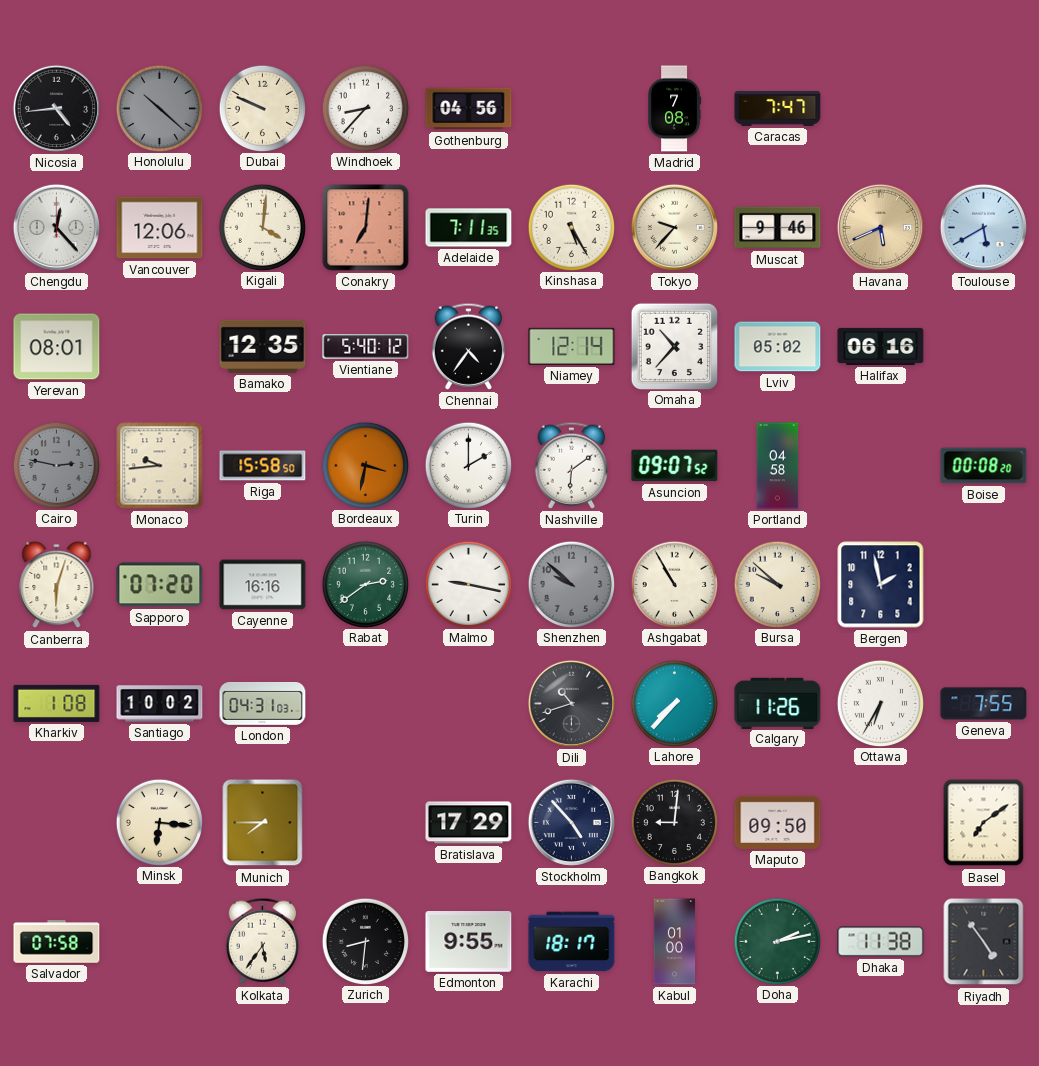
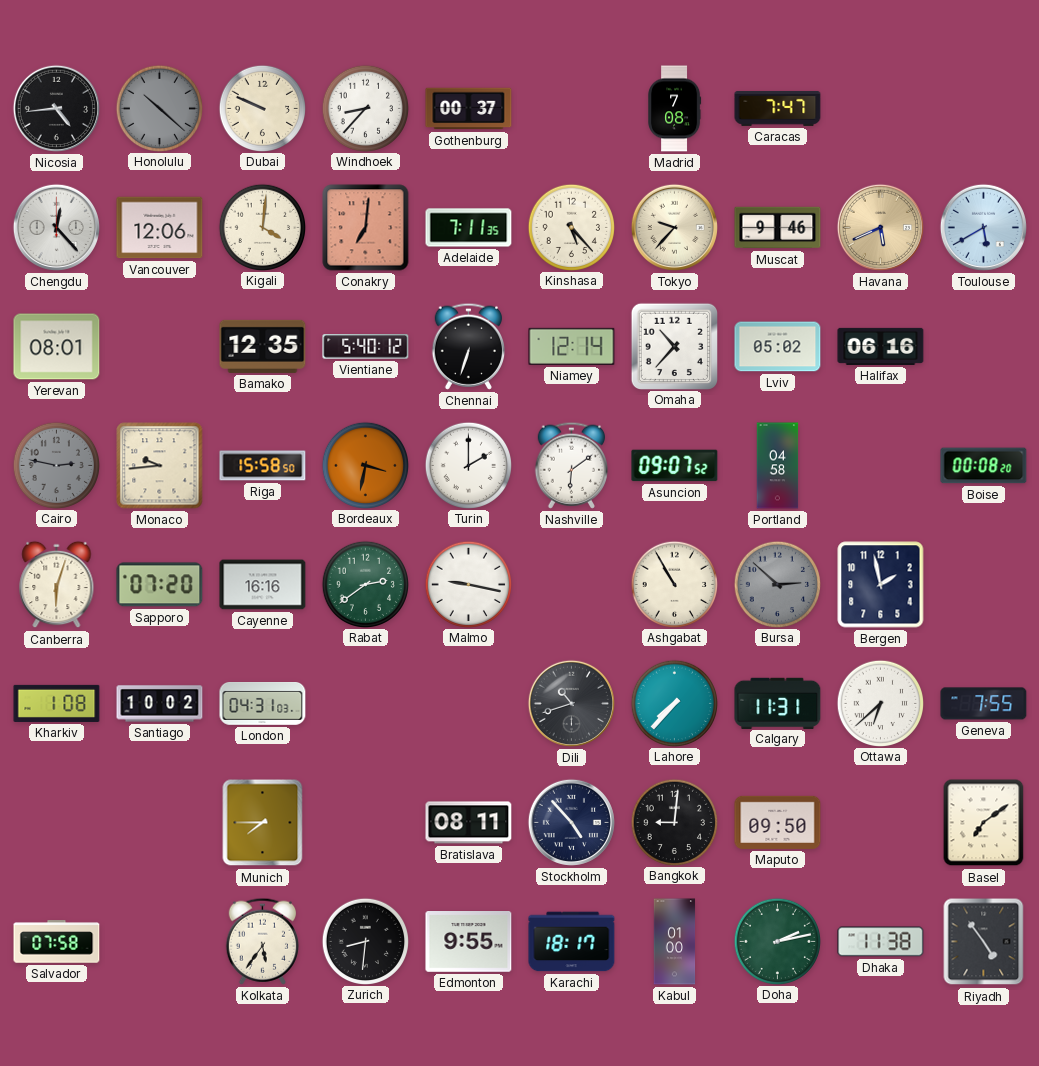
Gothenburg: 04:56 -> 00:37
Kinshasa: 5:25 -> 5:23
Chennai: 4:36 -> 6:33
Shenzhen: 9:52 -> none
Bursa: 9:52 -> 2:52
Bursa dial: cream -> grey
Calgary: 11:26 -> 11:31
Ottawa: 6:35 -> 6:38
Minsk: 6:16 -> none
Bratislava: 17:29 -> 08:11
